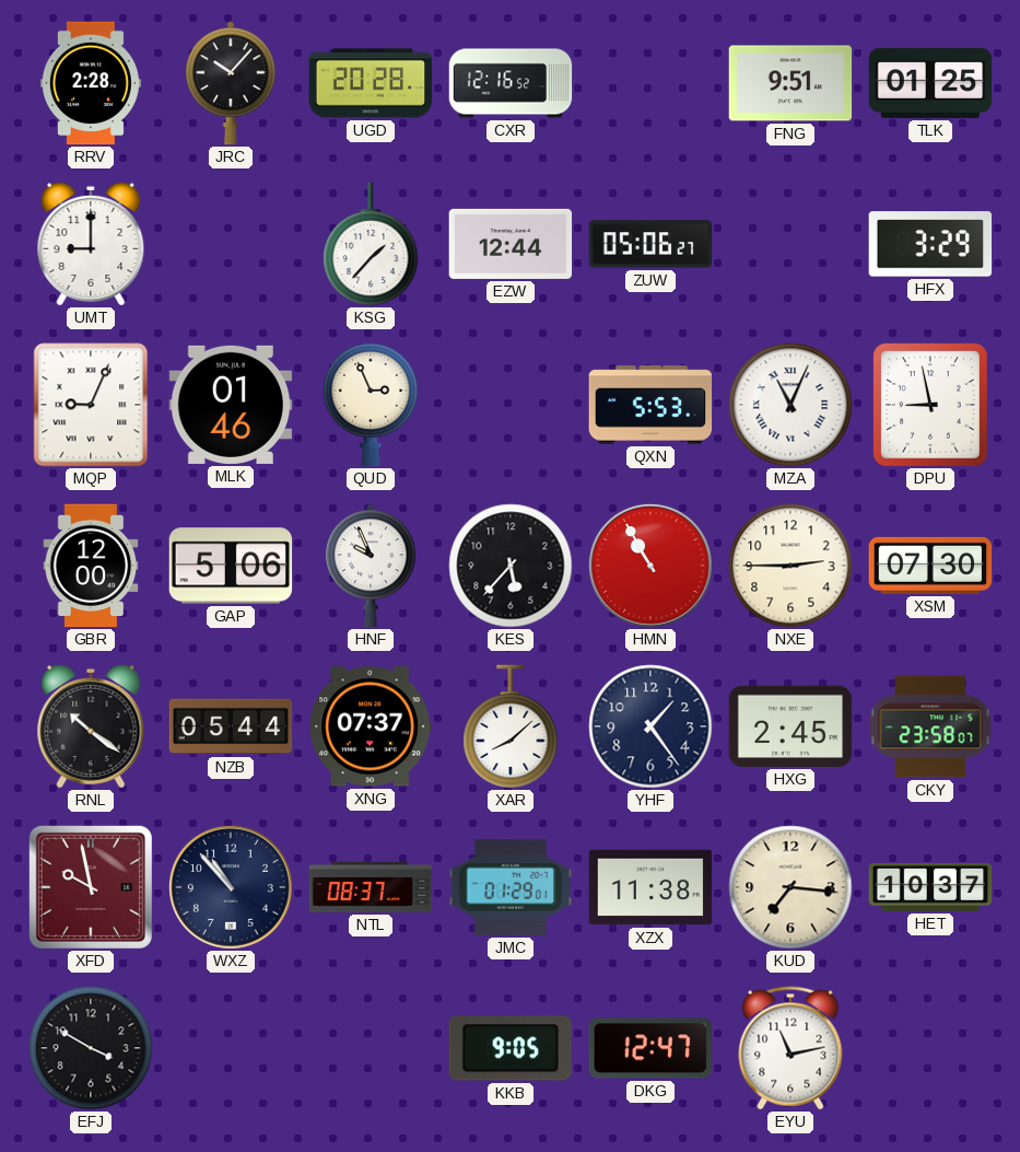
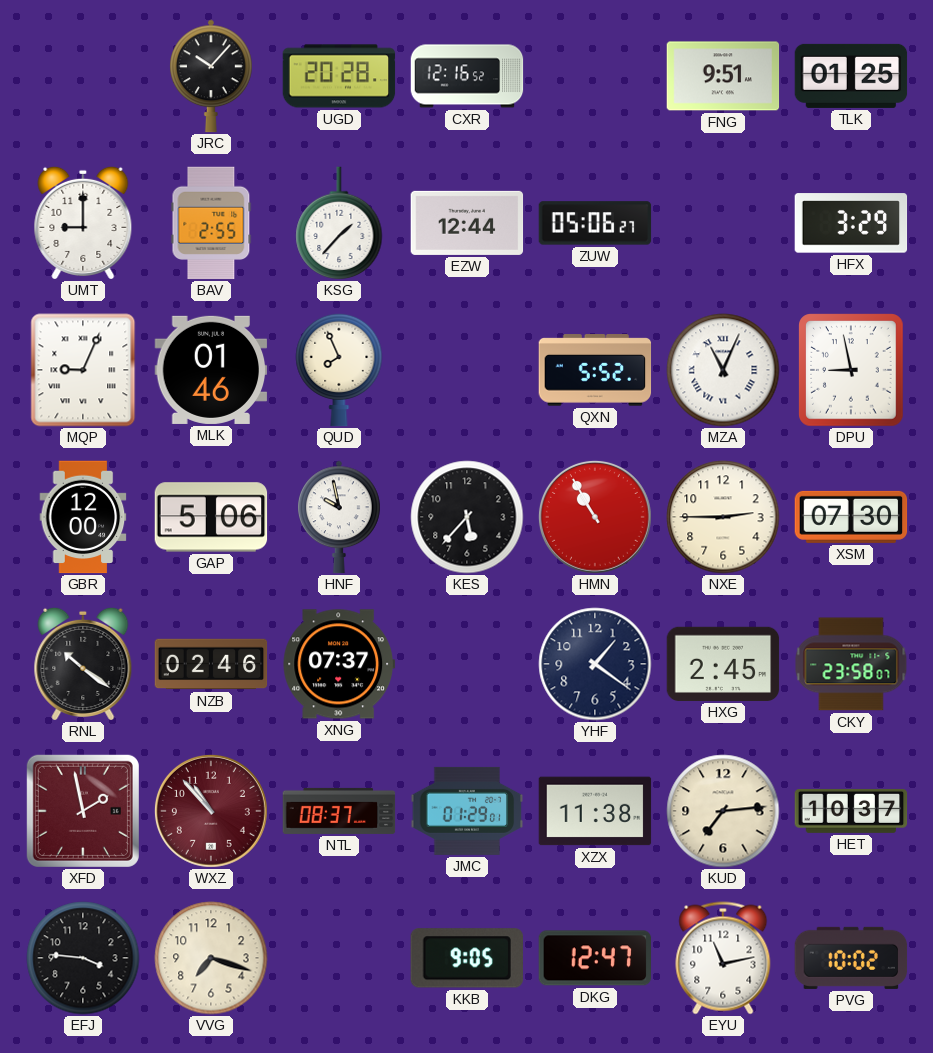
RRV: 2:28 -> none
BAV: none -> 2:55
QUD: 2:56 -> 7:56
QXN: 5:53 -> 5:52
HNF: 9:56 -> 9:58
NZB: 05:44 -> 02:46
XAR: 8:08 -> none
YHF: 1:24 -> 1:21
XFD: 9:58 -> 1:58
WXZ dial: navy -> burgundy
KUD: 7:16 -> 7:14
EFJ: 3:50 -> 3:46
VVG: none -> 7:18
PVG: none -> 10:02
